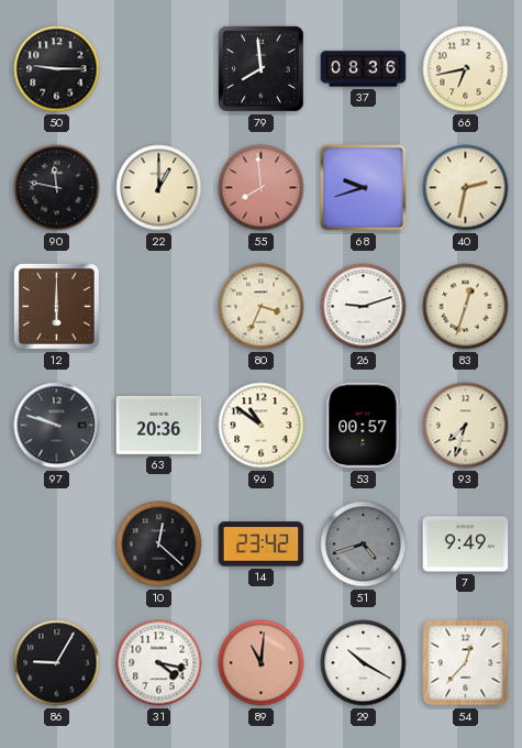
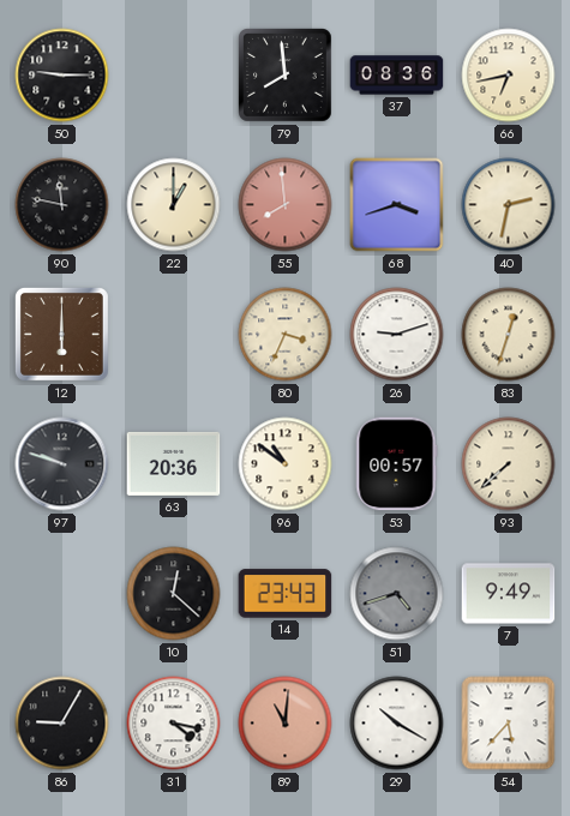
68: 9:42 -> 3:42
93: 7:33 -> 7:38
14: 23:42 -> 23:43
54: 12:37 -> 5:37
